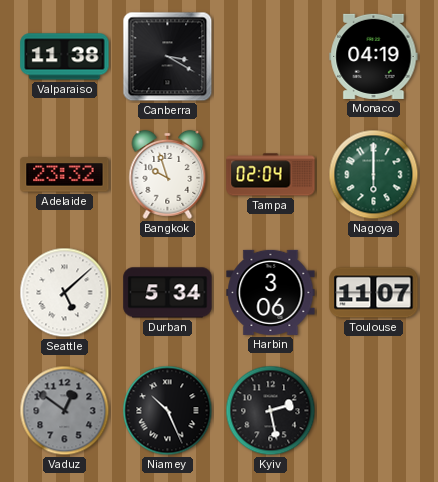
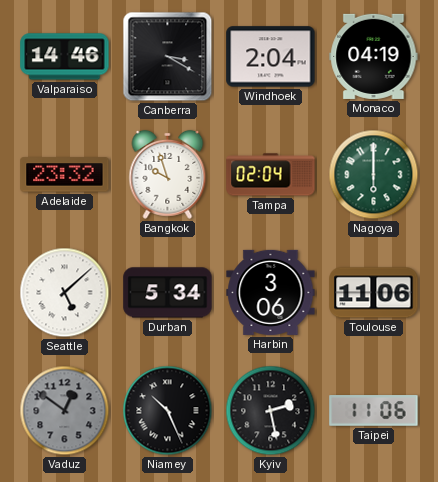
Valparaiso: 11:38 -> 14:46
Windhoek: none -> 2:04
Toulouse: 11:07 -> 11:06
Taipei: none -> 11:06
